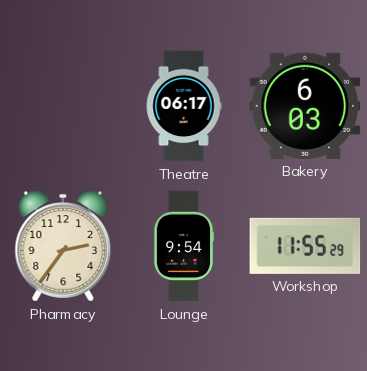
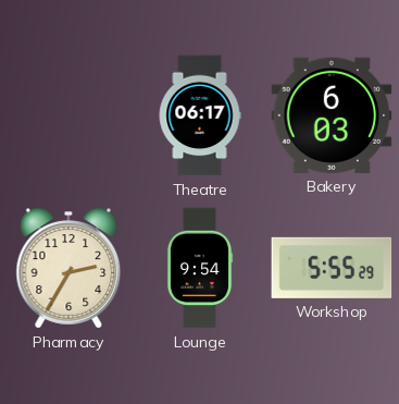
Pharmacy: 2:36 -> 2:35
Workshop: 11:55 -> 5:55
